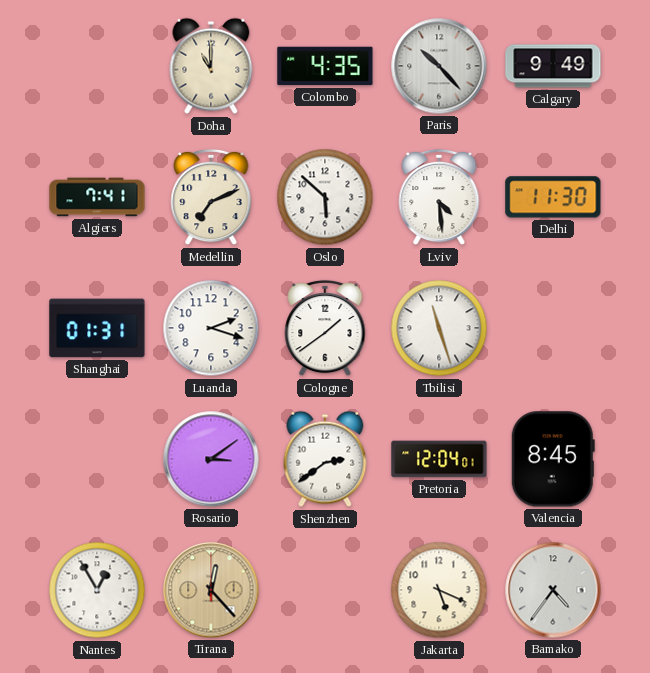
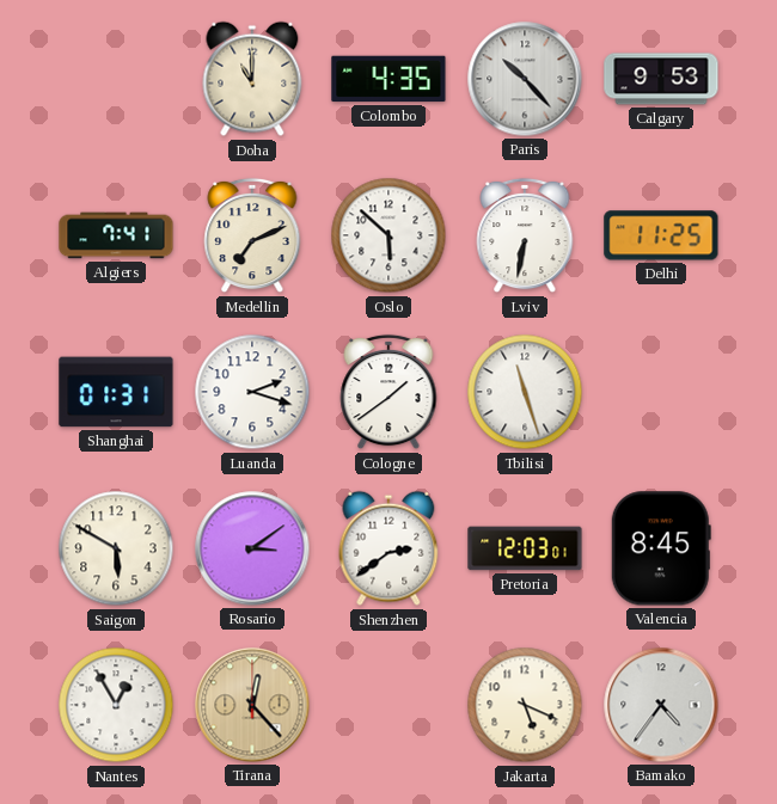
Calgary: 9:49 -> 9:53
Lviv: 4:29 -> 6:32
Delhi: 11:30 -> 11:25
Saigon: none -> 5:50
Pretoria: 12:04 -> 12:03
